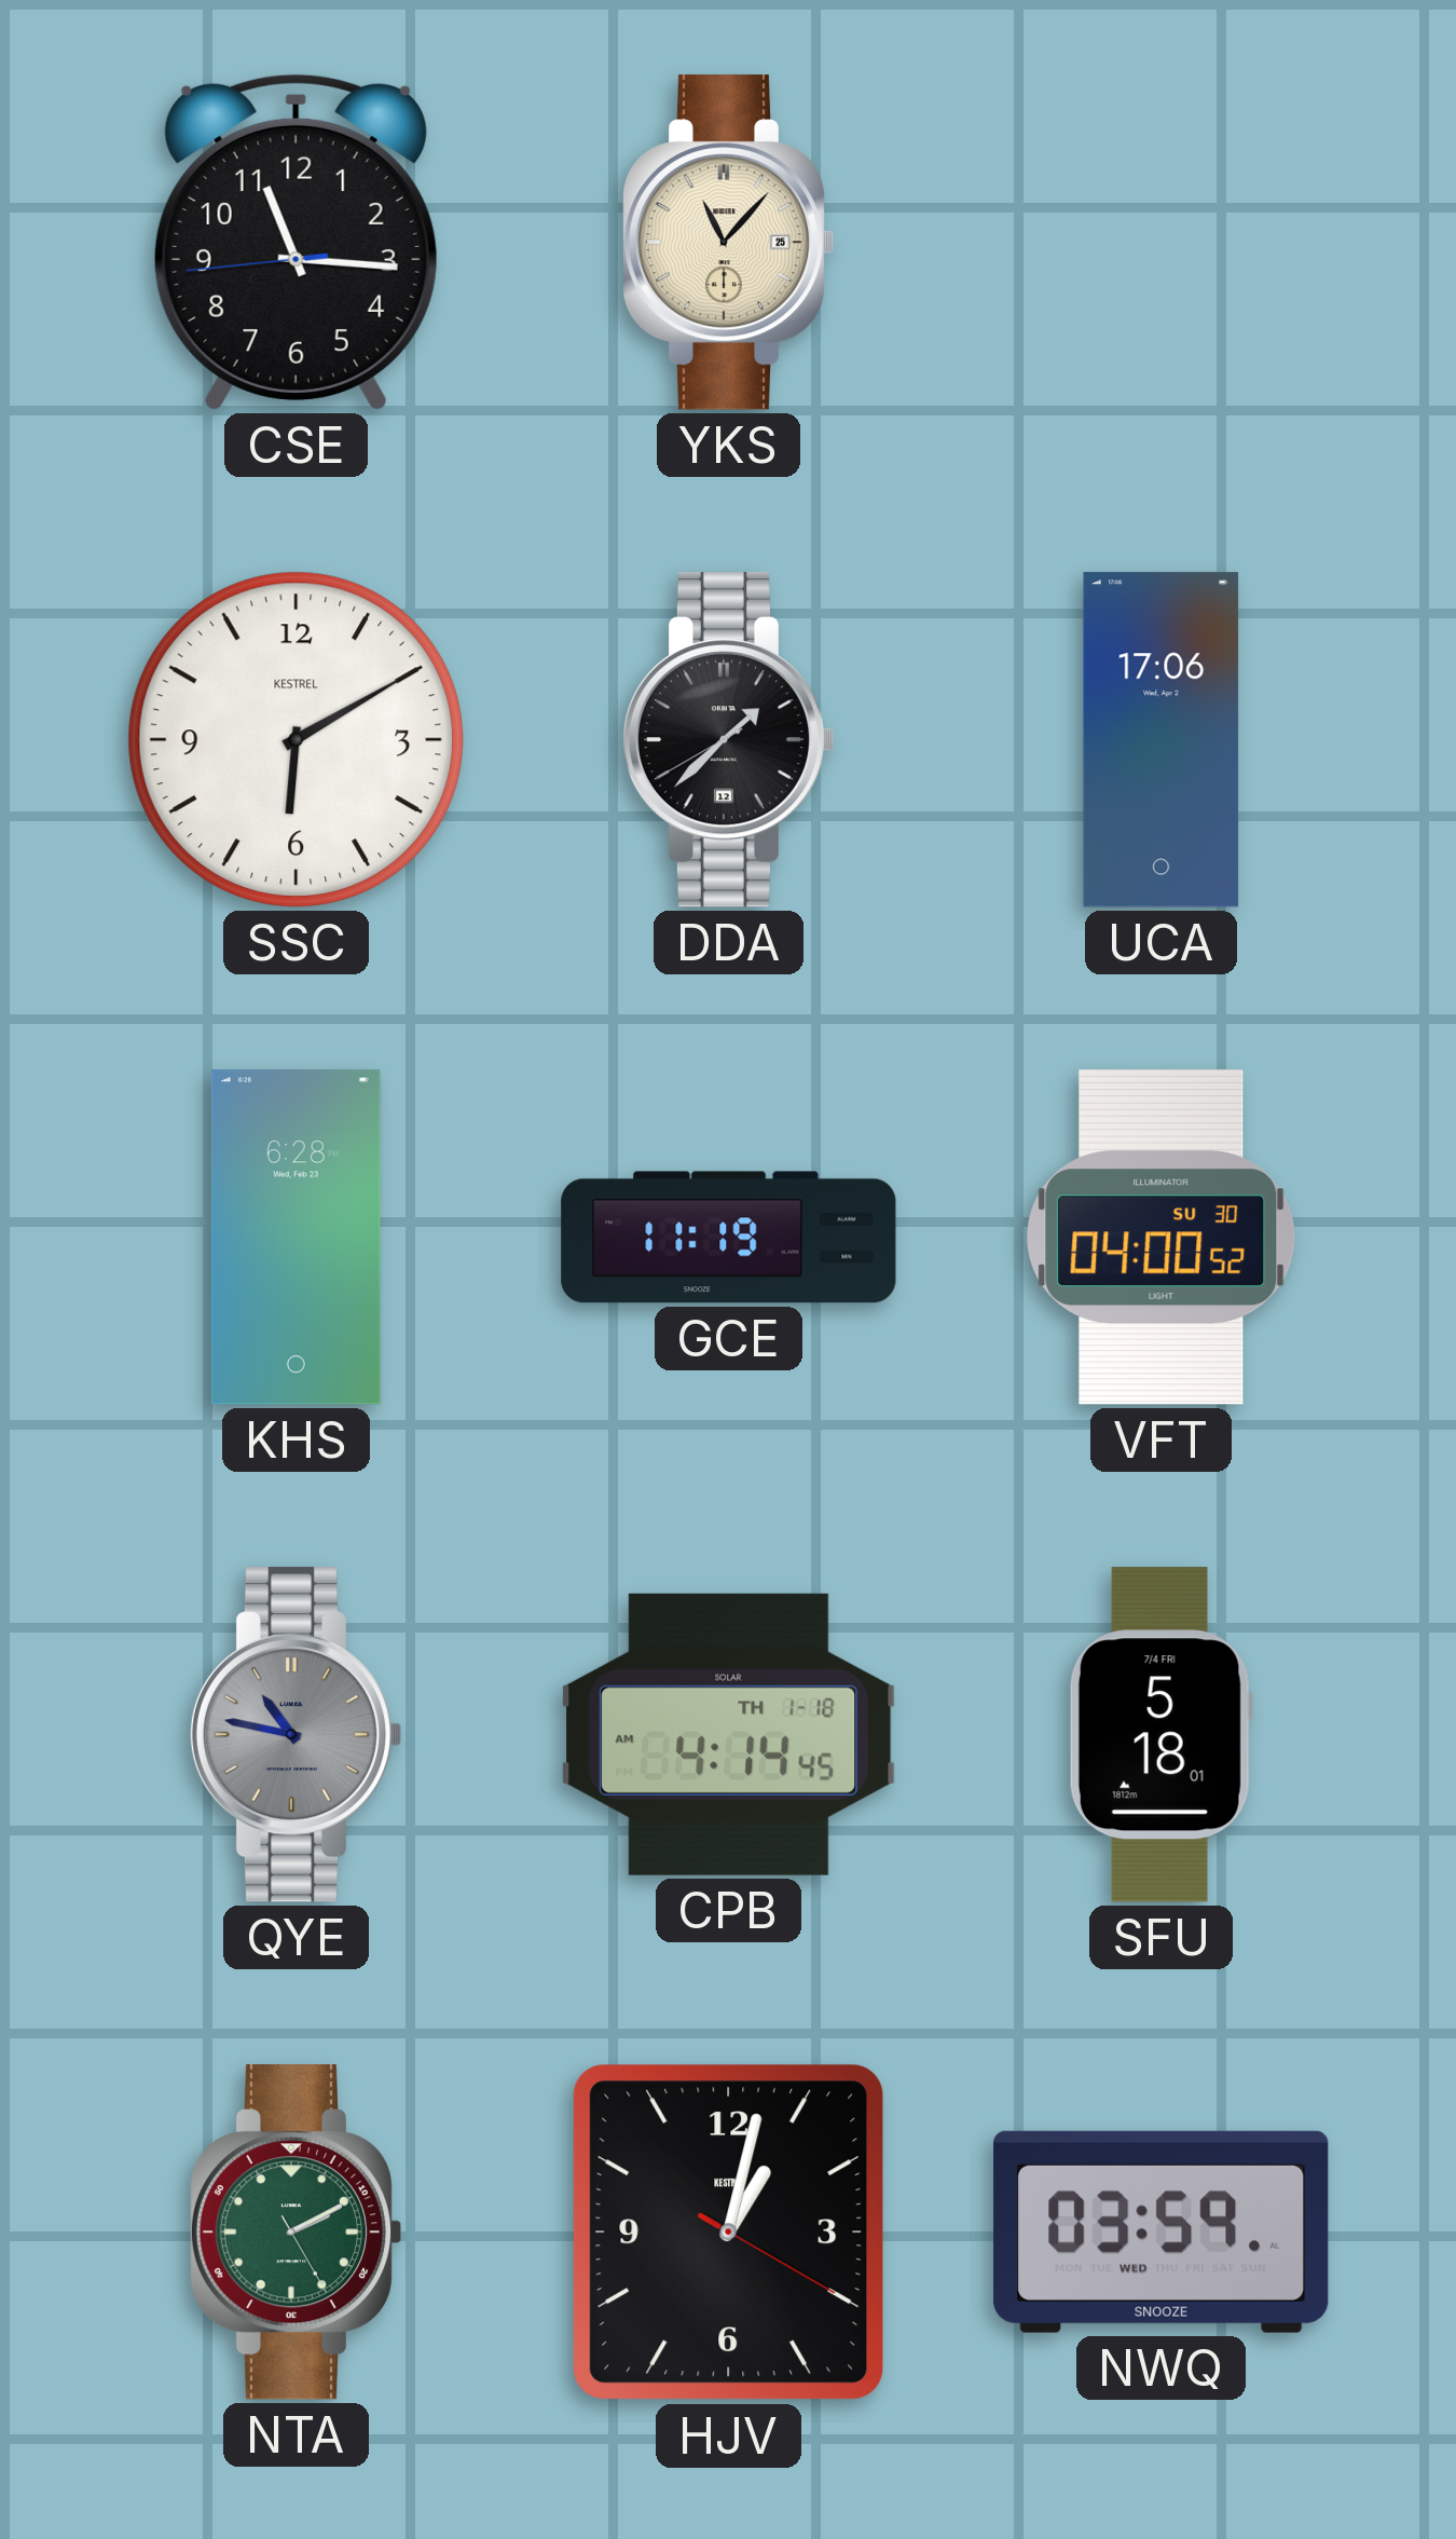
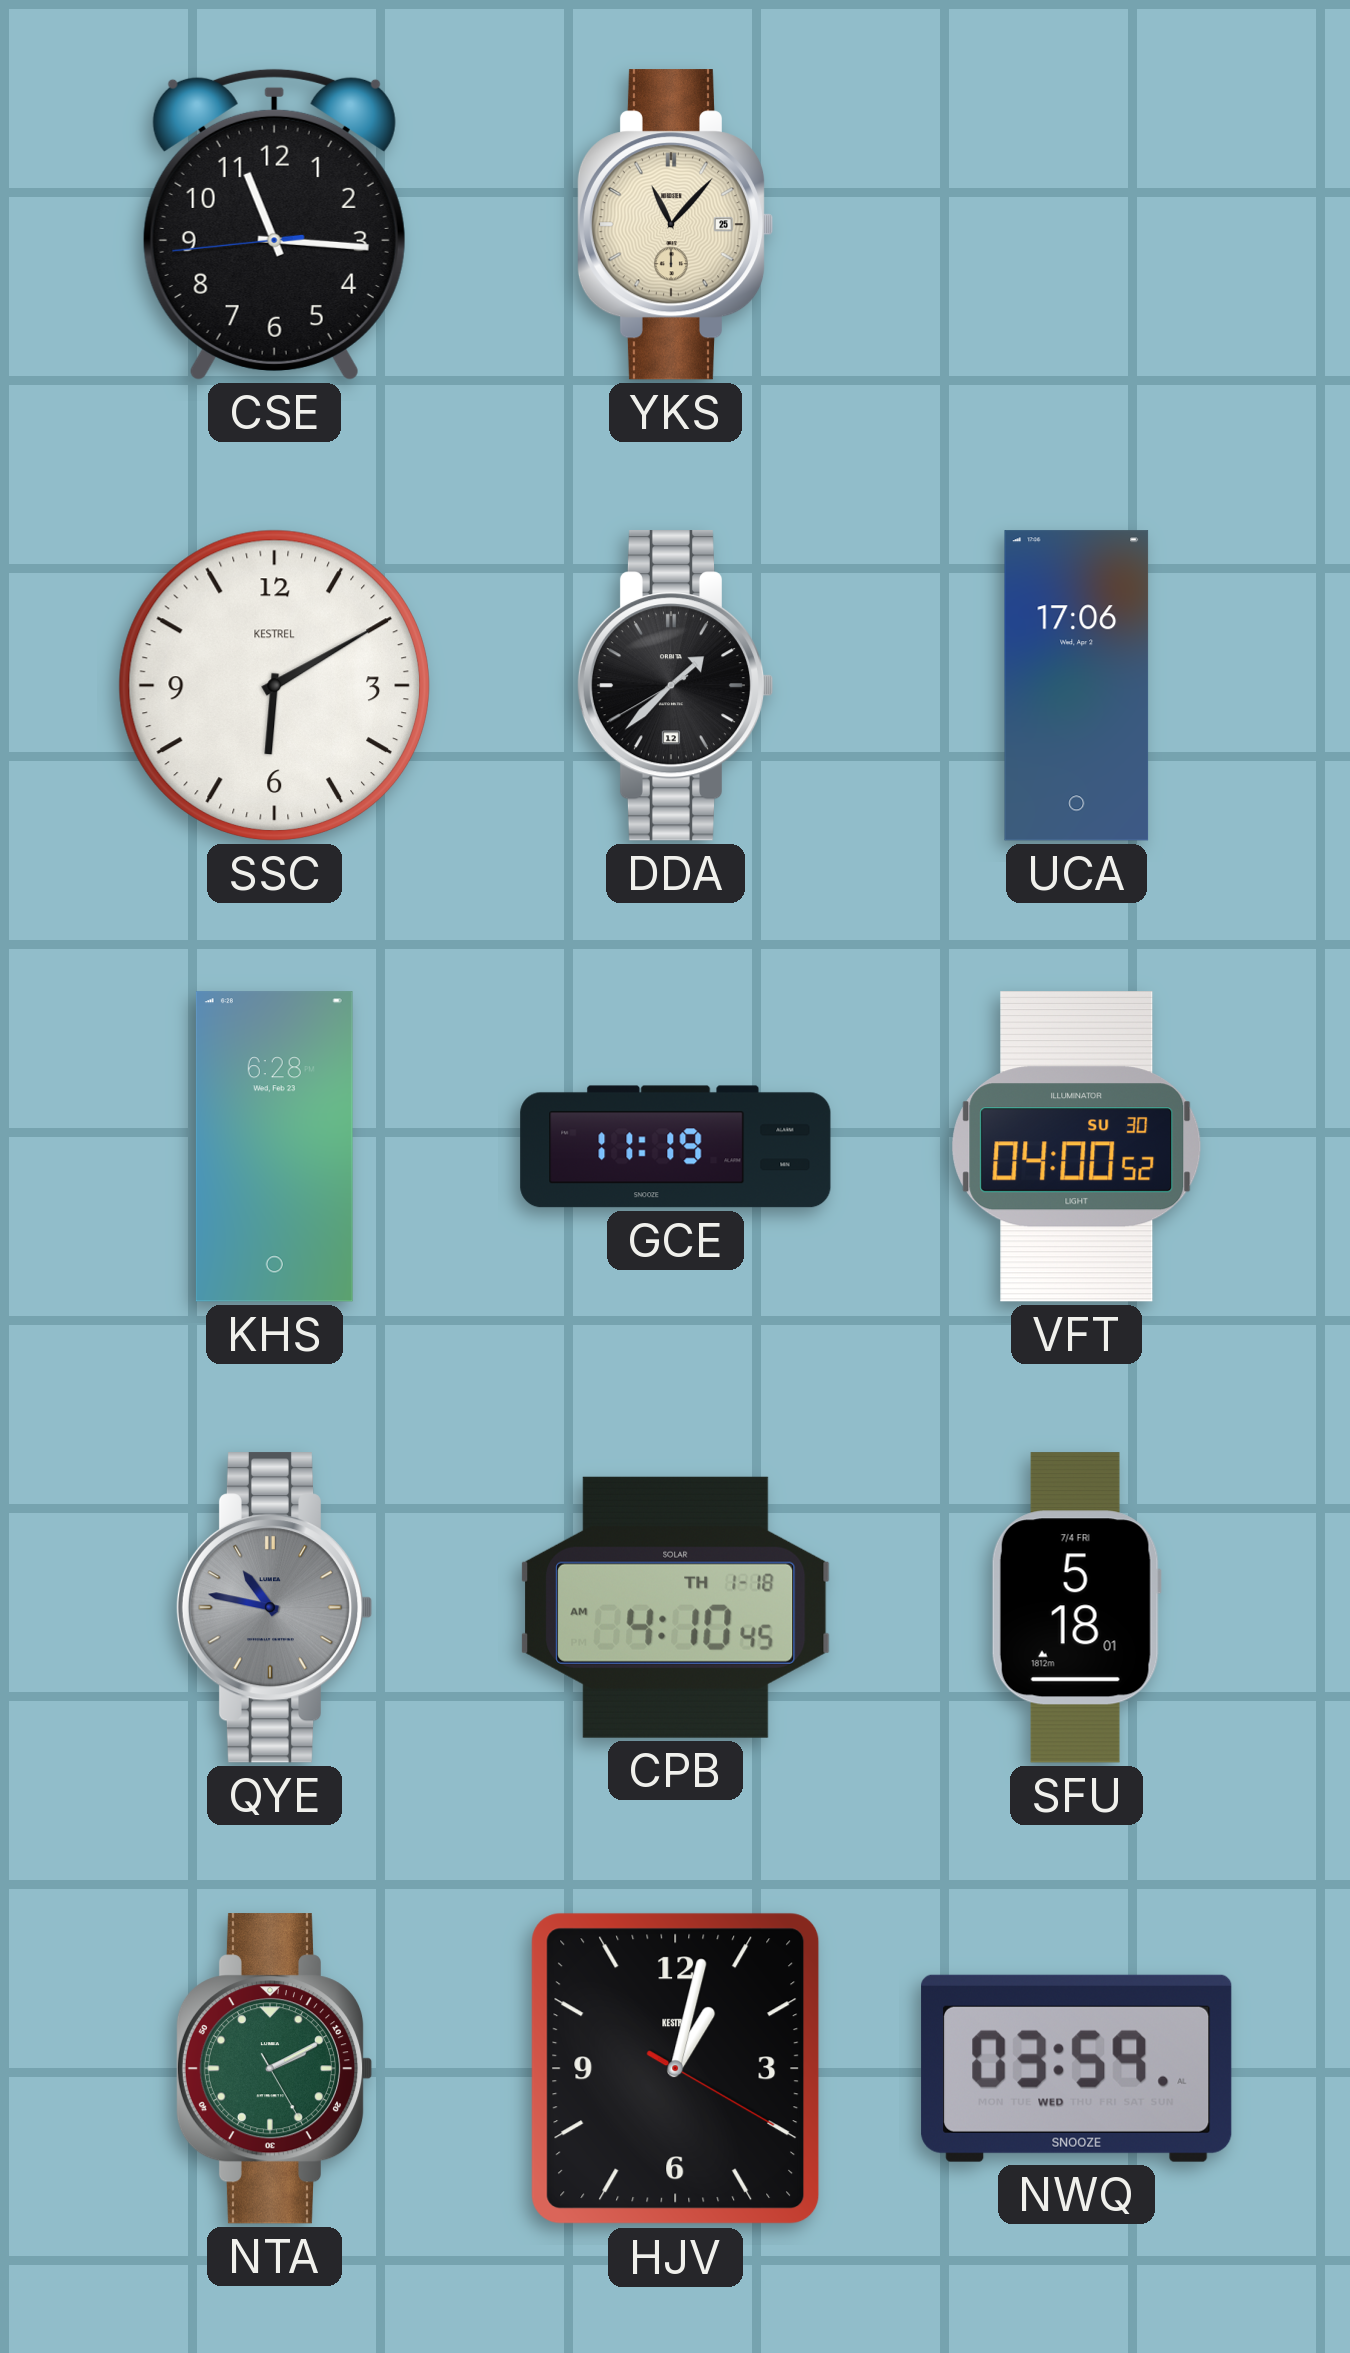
CPB: 4:14 -> 4:10
